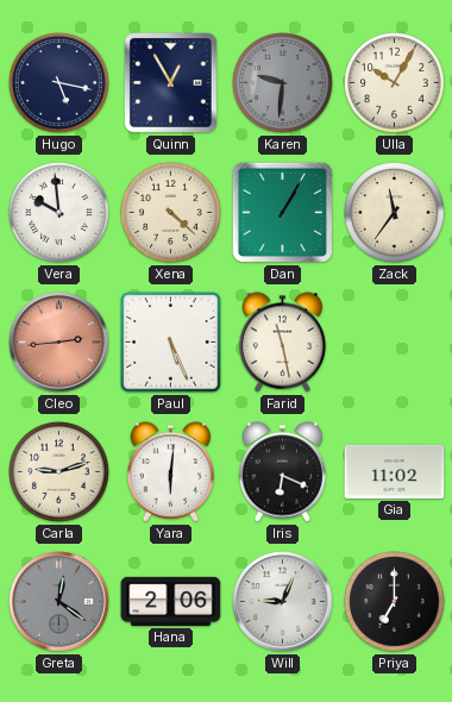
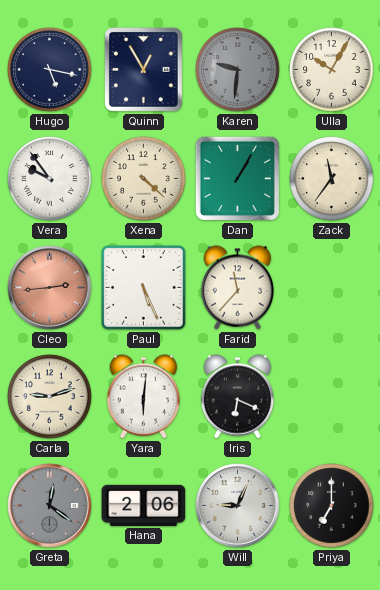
Vera: 9:59 -> 9:54
Farid: 11:28 -> 11:37
Gia: 11:02 -> none
